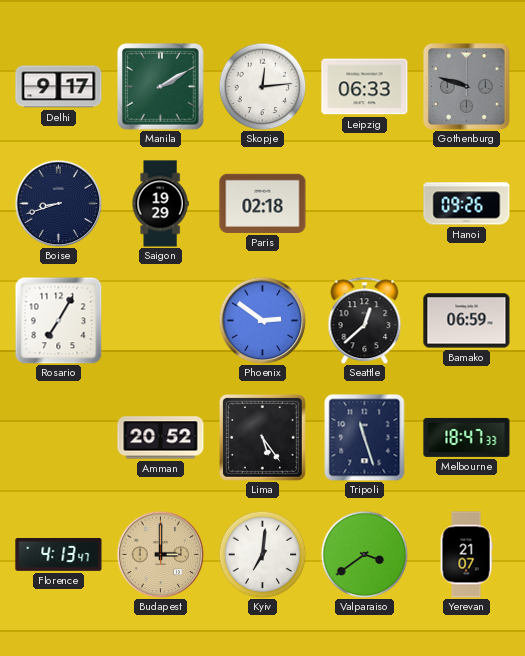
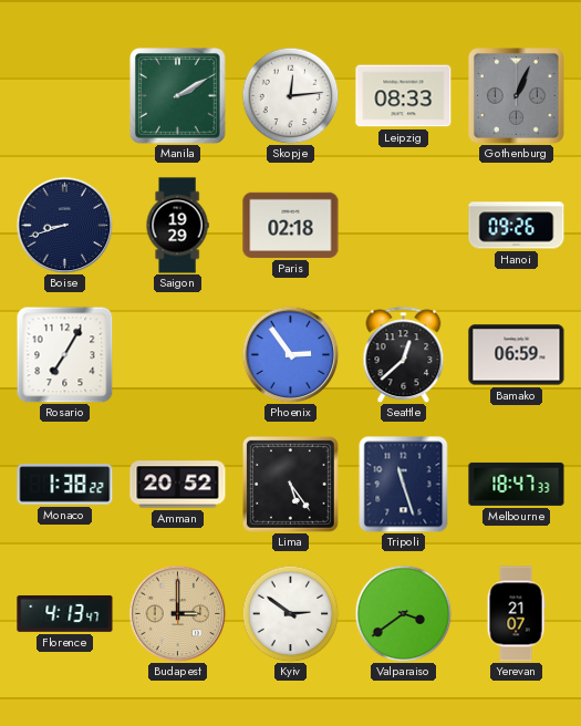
Delhi: 9:17 -> none
Leipzig: 06:33 -> 08:33
Gothenburg: 9:48 -> 1:04
Phoenix: 2:51 -> 2:54
Monaco: none -> 1:38
Kyiv: 7:01 -> 2:51
